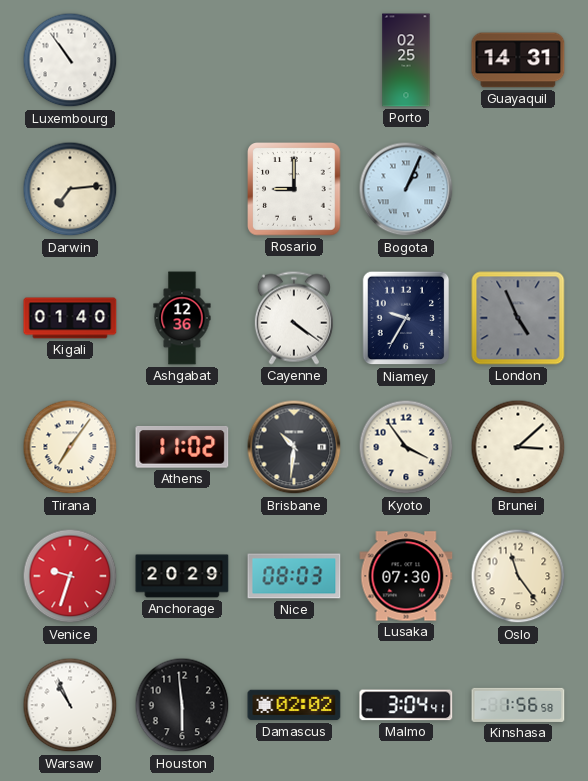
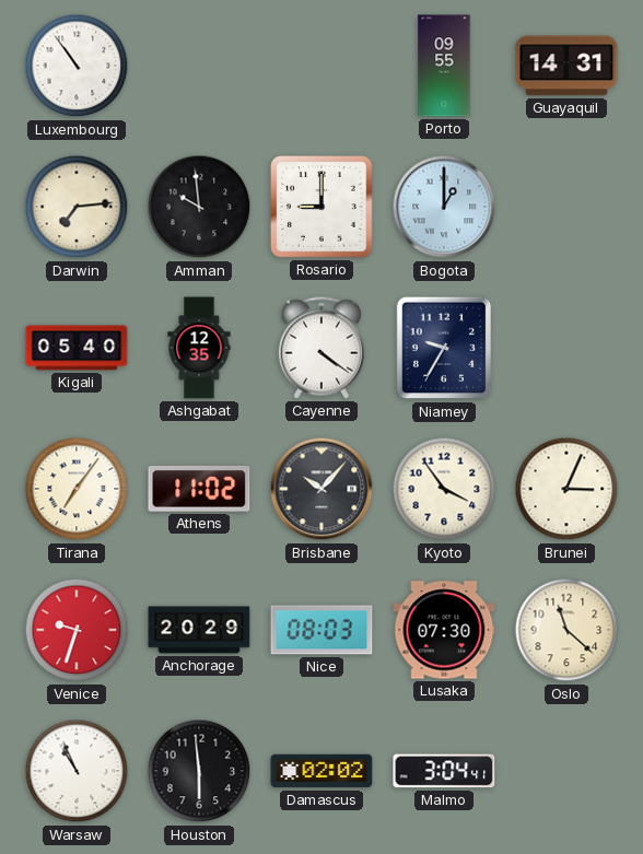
Porto: 02:25 -> 09:55
Amman: none -> 9:59
Bogota: 1:04 -> 1:00
Kigali: 01:40 -> 05:40
Ashgabat: 12:36 -> 12:35
London: 4:56 -> none
Brisbane: 10:31 -> 10:07
Brunei: 3:08 -> 3:04
Oslo: 11:24 -> 11:22
Kinshasa: 1:56 -> none
